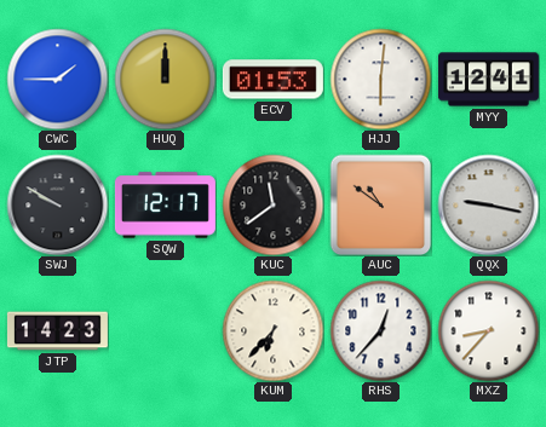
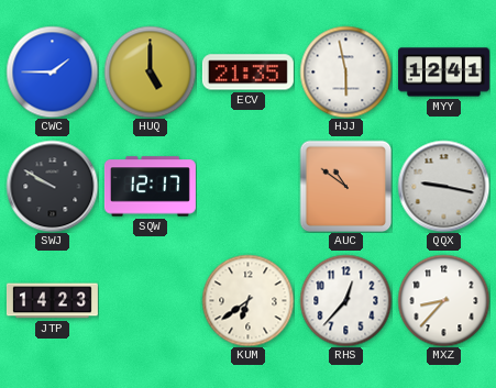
HUQ: 12:00 -> 5:00
ECV: 01:53 -> 21:35
HJJ: 6:01 -> 5:58
KUC: 11:39 -> none
KUM: 6:37 -> 6:39
